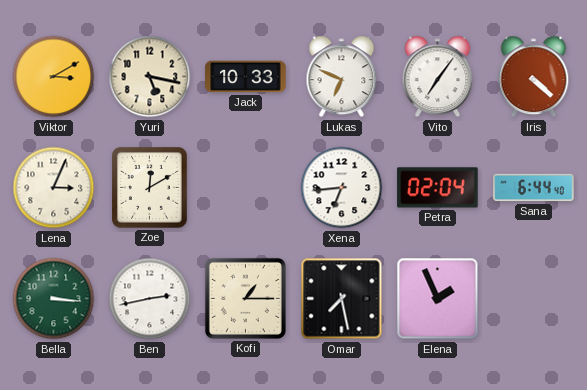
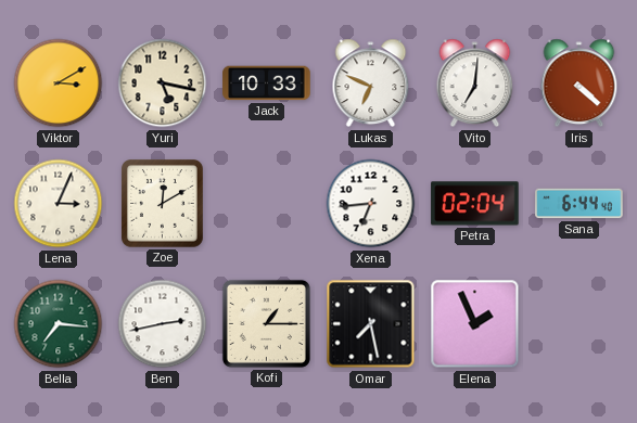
Vito: 7:06 -> 7:01
Bella: 3:16 -> 7:16
